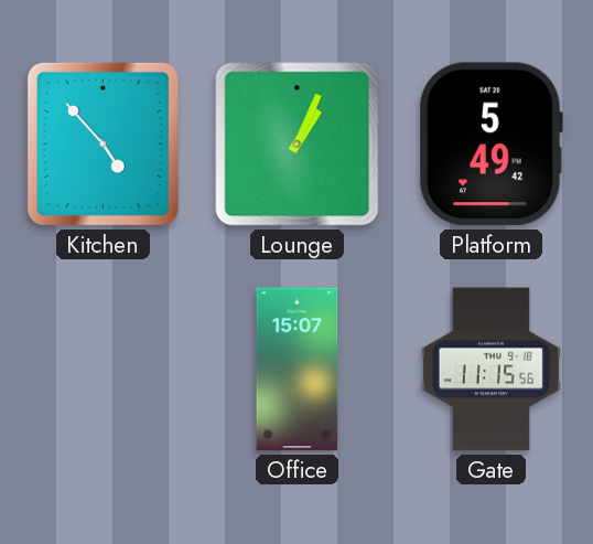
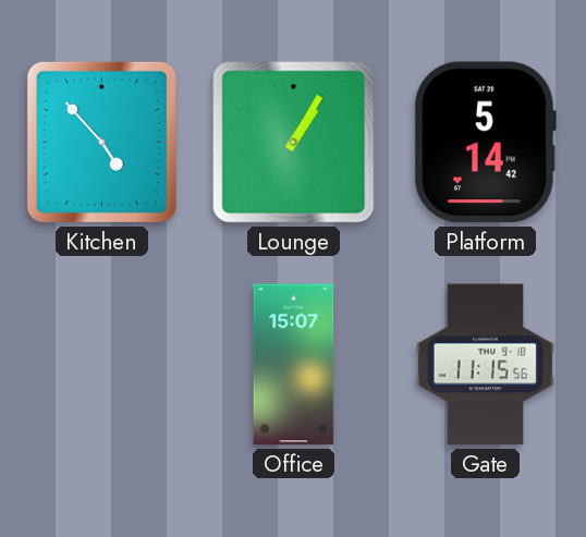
Lounge: 1:04 -> 1:05
Platform: 5:49 -> 5:14
